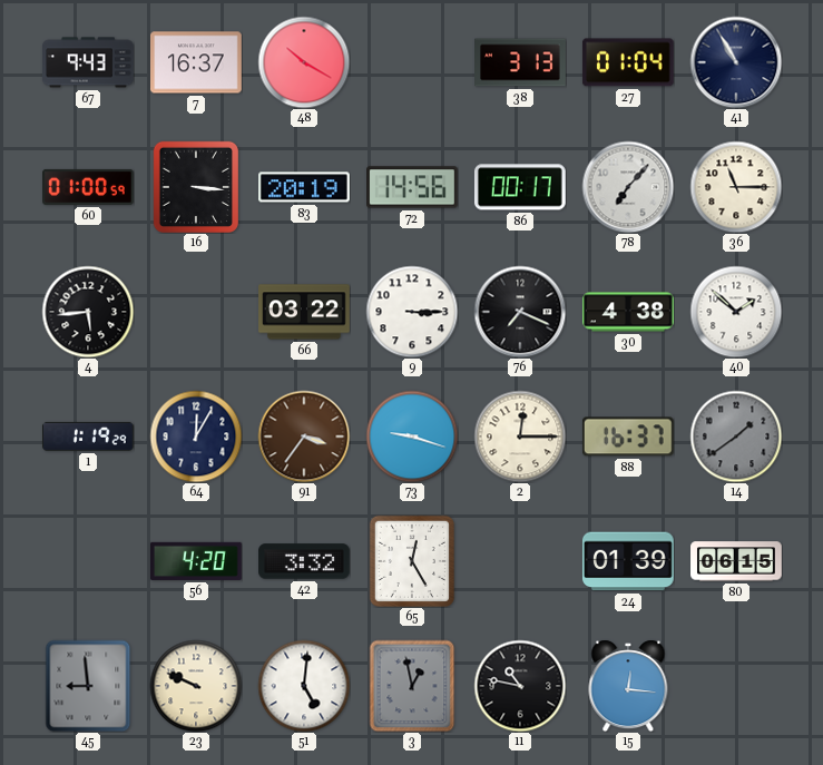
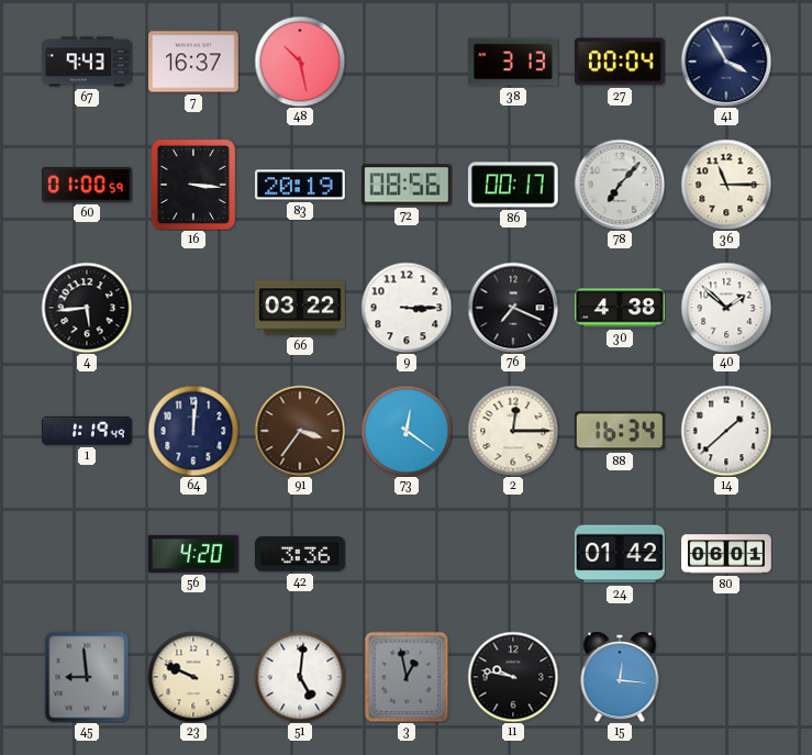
48: 10:20 -> 10:28
27: 01:04 -> 00:04
41: 10:55 -> 3:55
72: 14:56 -> 08:56
1: 1:19:29 -> 1:19:49
64: 12:05 -> 12:01
73: 9:18 -> 12:21
88: 16:37 -> 16:34
14: 1:39 -> 1:38
14 dial: grey -> white
42: 3:32 -> 3:36
65: 12:25 -> none
24: 01:39 -> 01:42
80: 06:15 -> 06:01
11: 10:47 -> 9:47
